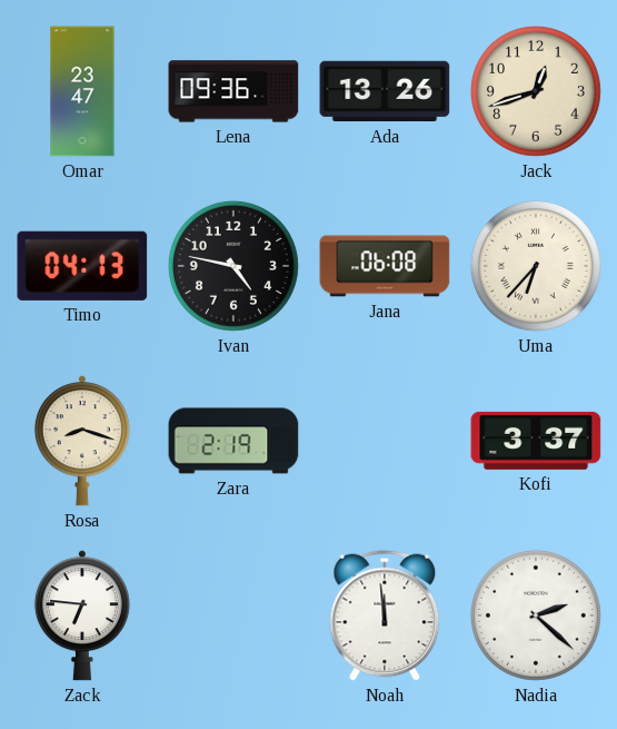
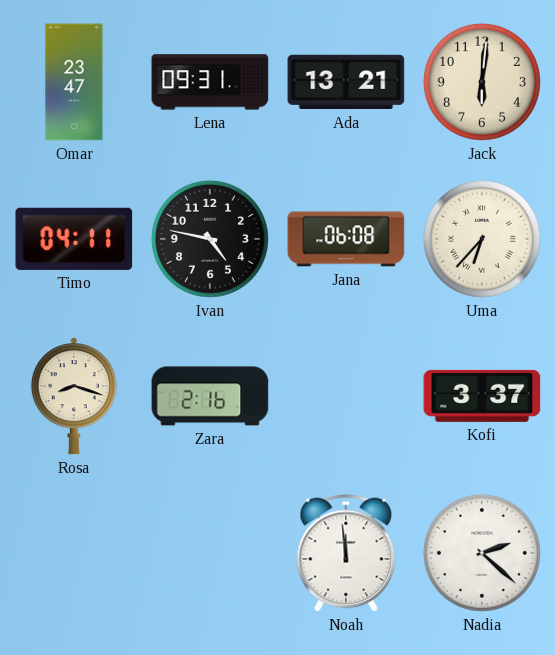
Lena: 09:36 -> 09:31
Ada: 13:26 -> 13:21
Jack: 12:42 -> 6:01
Timo: 04:13 -> 04:11
Zara: 2:19 -> 2:16
Zack: 6:46 -> none
